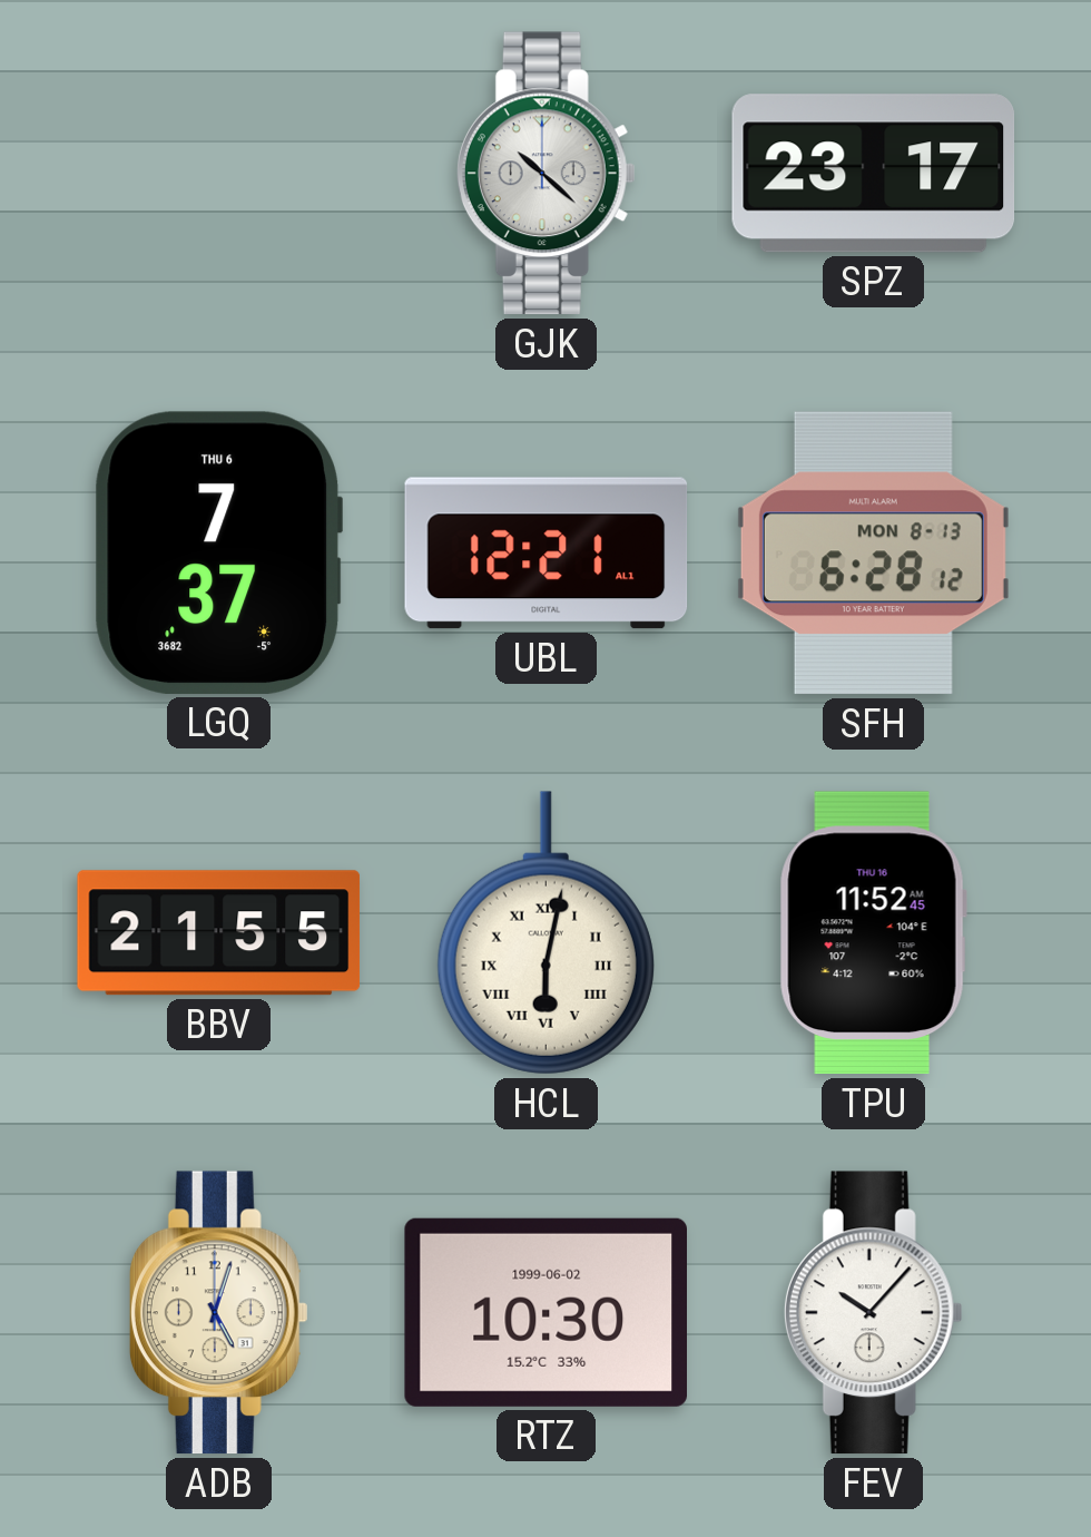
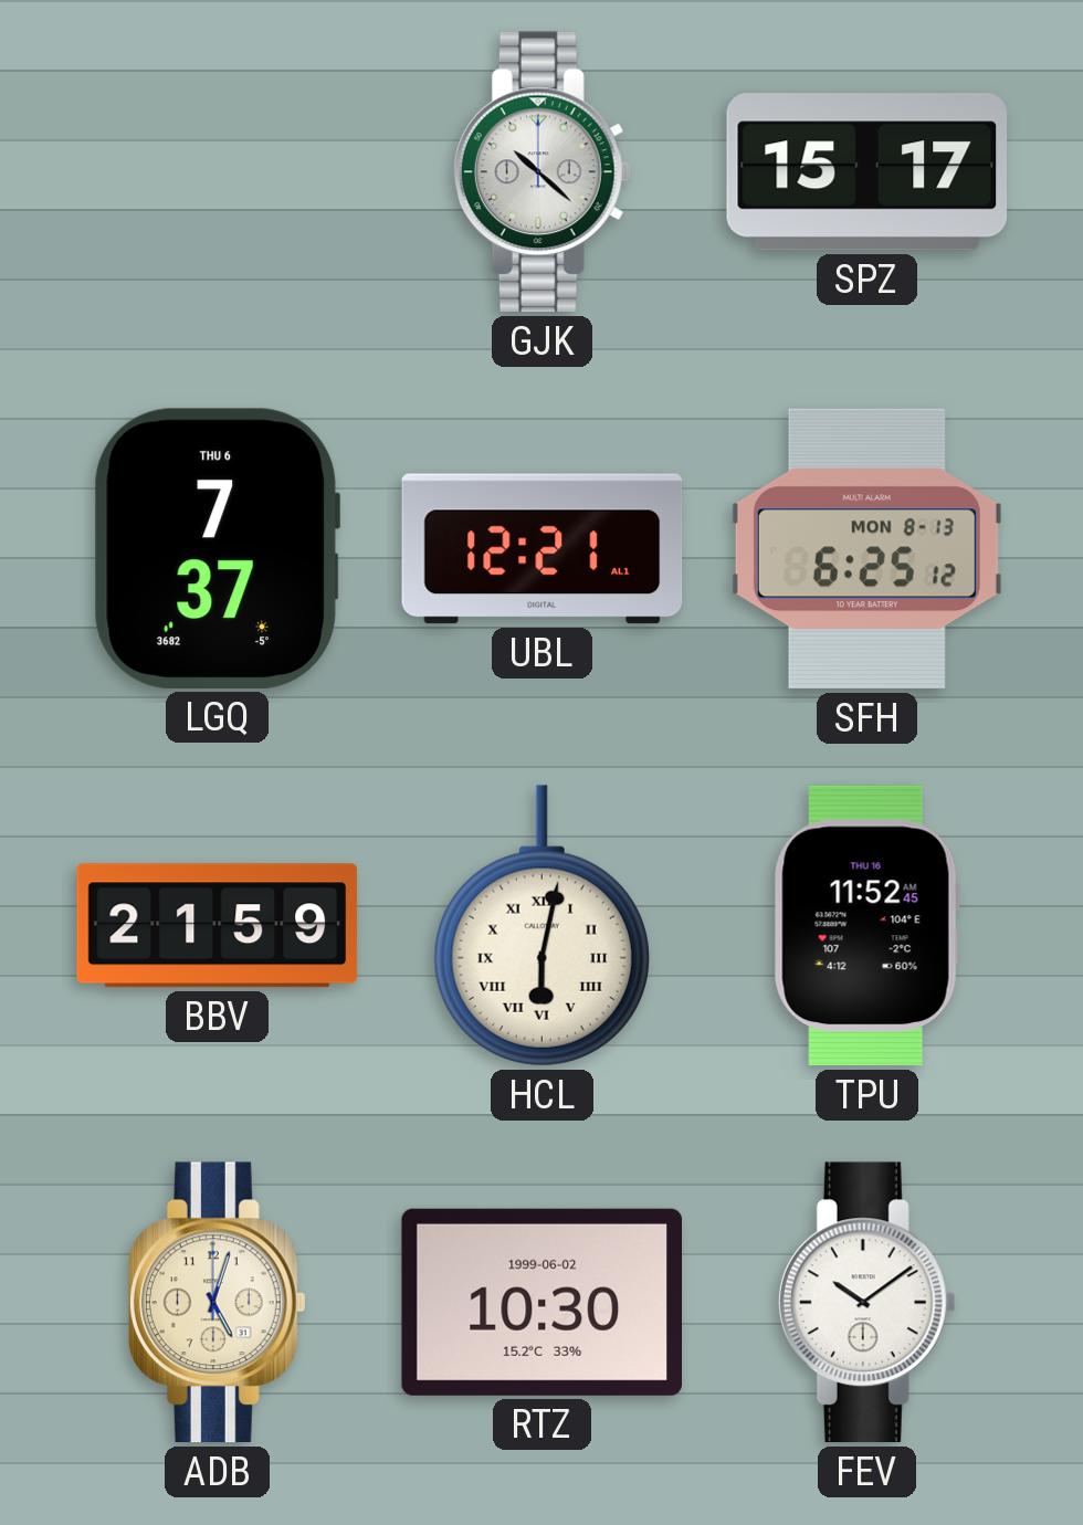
SPZ: 23:17 -> 15:17
SFH: 6:28 -> 6:25
BBV: 21:55 -> 21:59
FEV: 10:07 -> 10:09
